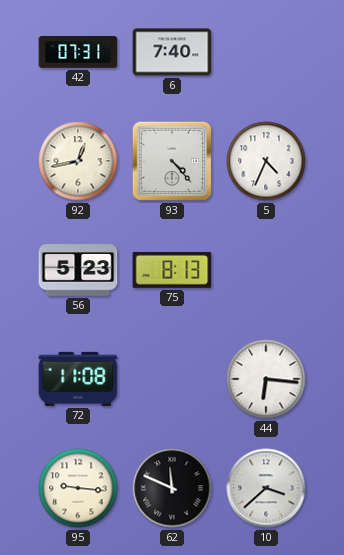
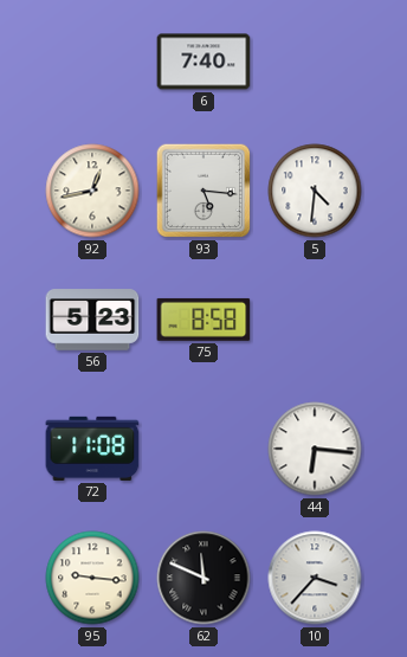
42: 07:31 -> none
93: 4:23 -> 5:16
5: 4:34 -> 4:31
75: 8:13 -> 8:58
10: 3:38 -> 3:37
